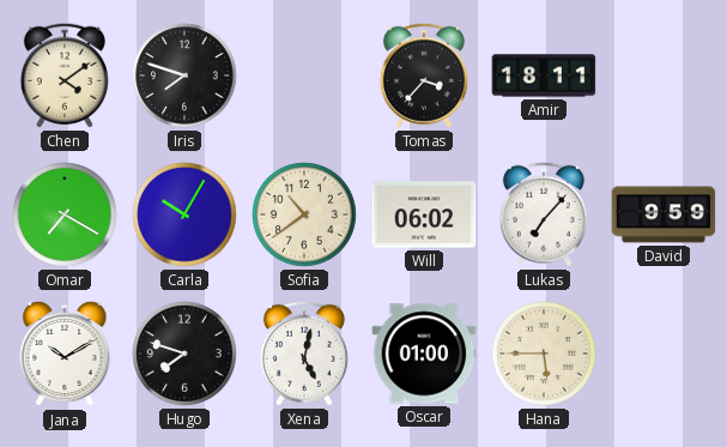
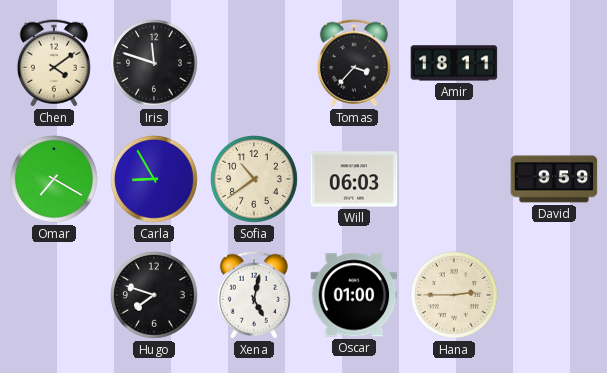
Iris: 7:48 -> 11:48
Carla: 10:05 -> 8:55
Will: 06:02 -> 06:03
Lukas: 7:07 -> none
Jana: 10:10 -> none
Hana: 5:45 -> 2:45
